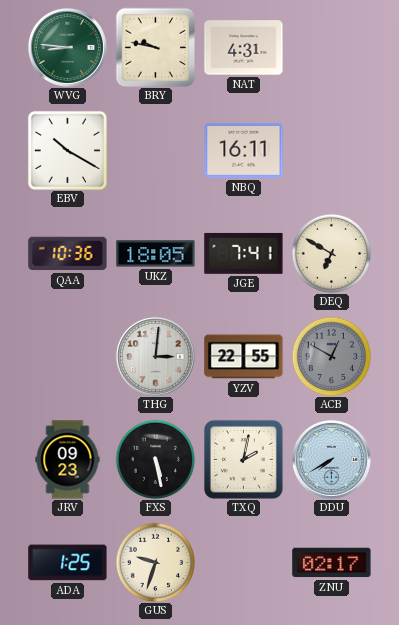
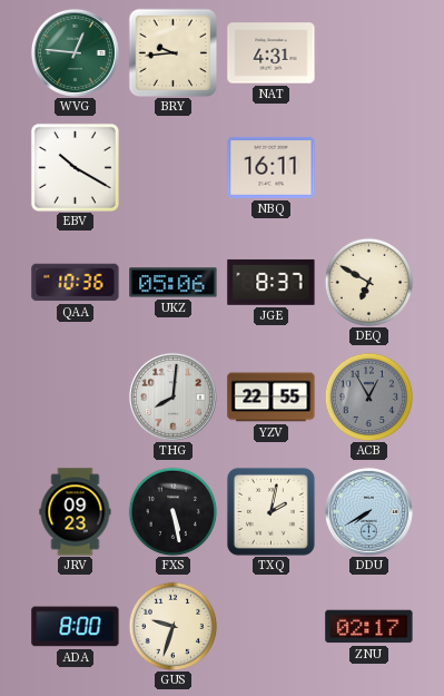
WVG: 8:46 -> 12:46
BRY: 9:47 -> 9:44
UKZ: 18:05 -> 05:06
JGE: 7:41 -> 8:37
THG: 3:01 -> 8:01
ACB: 12:50 -> 12:55
ADA: 1:25 -> 8:00
